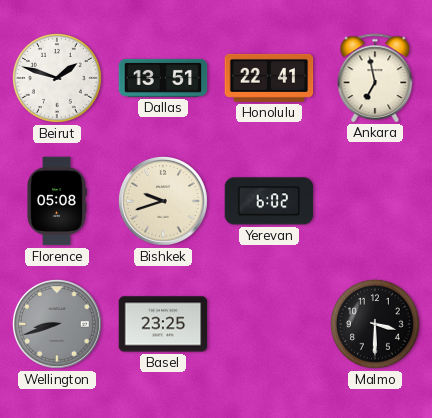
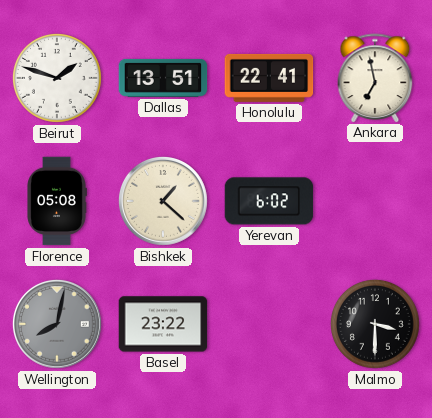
Bishkek: 9:42 -> 1:22
Wellington: 8:42 -> 8:02
Basel: 23:25 -> 23:22
